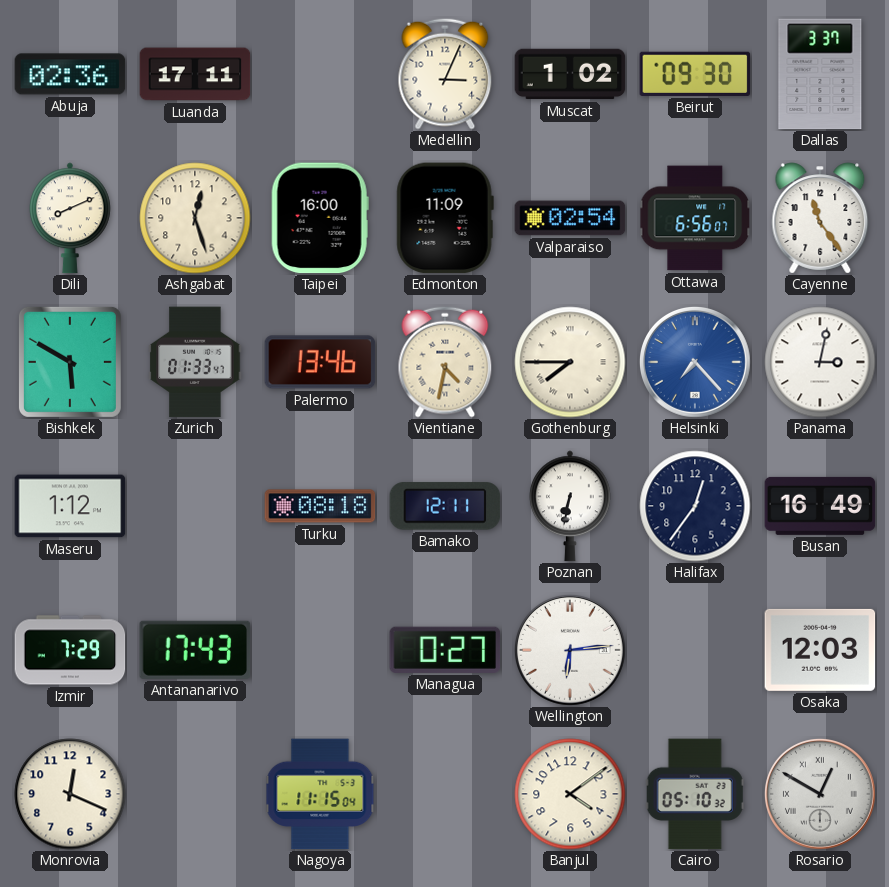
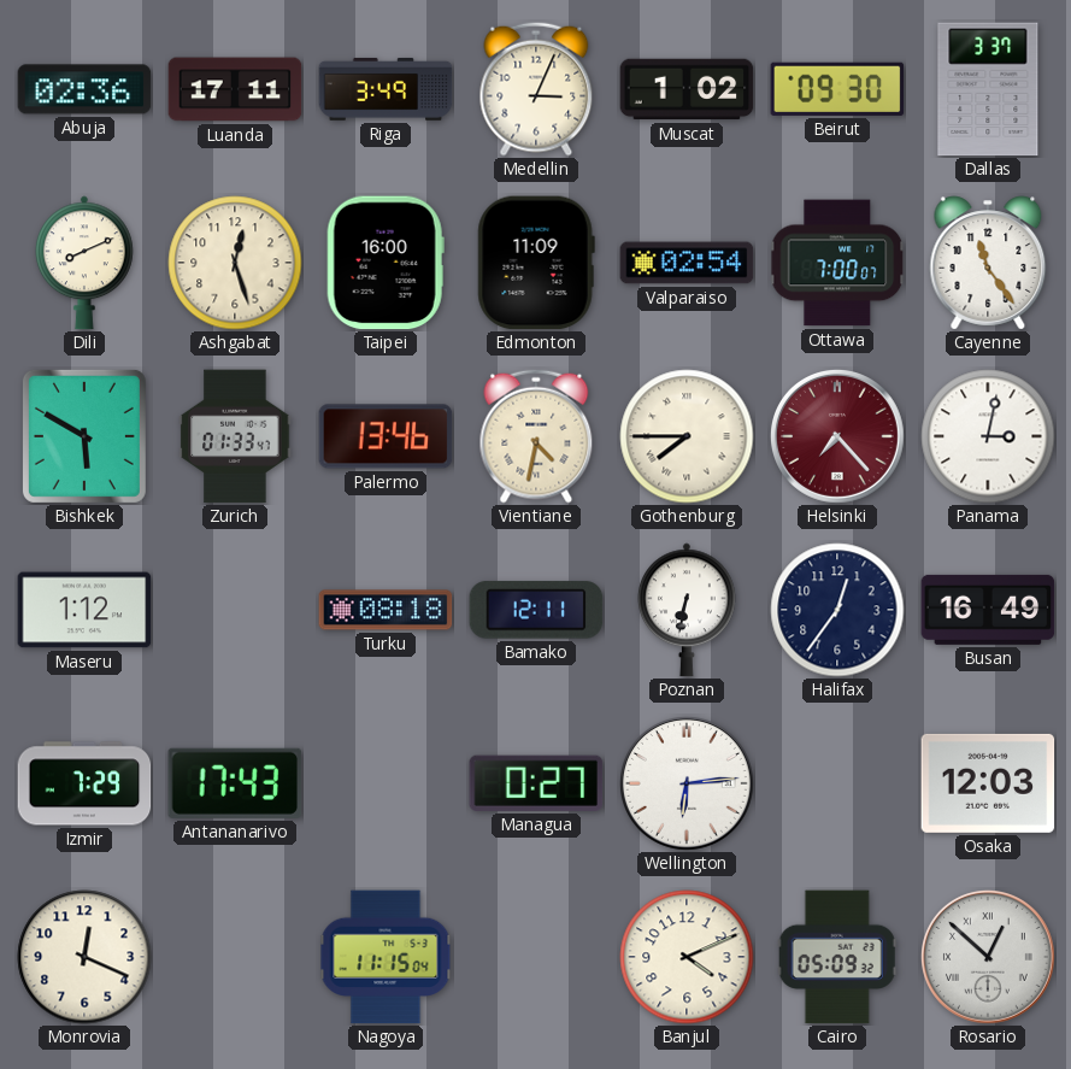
Riga: none -> 3:49
Ottawa: 6:56 -> 7:00
Helsinki dial: blue -> burgundy
Banjul: 4:09 -> 4:11
Cairo: 05:10 -> 05:09
Rosario: 12:50 -> 12:52
